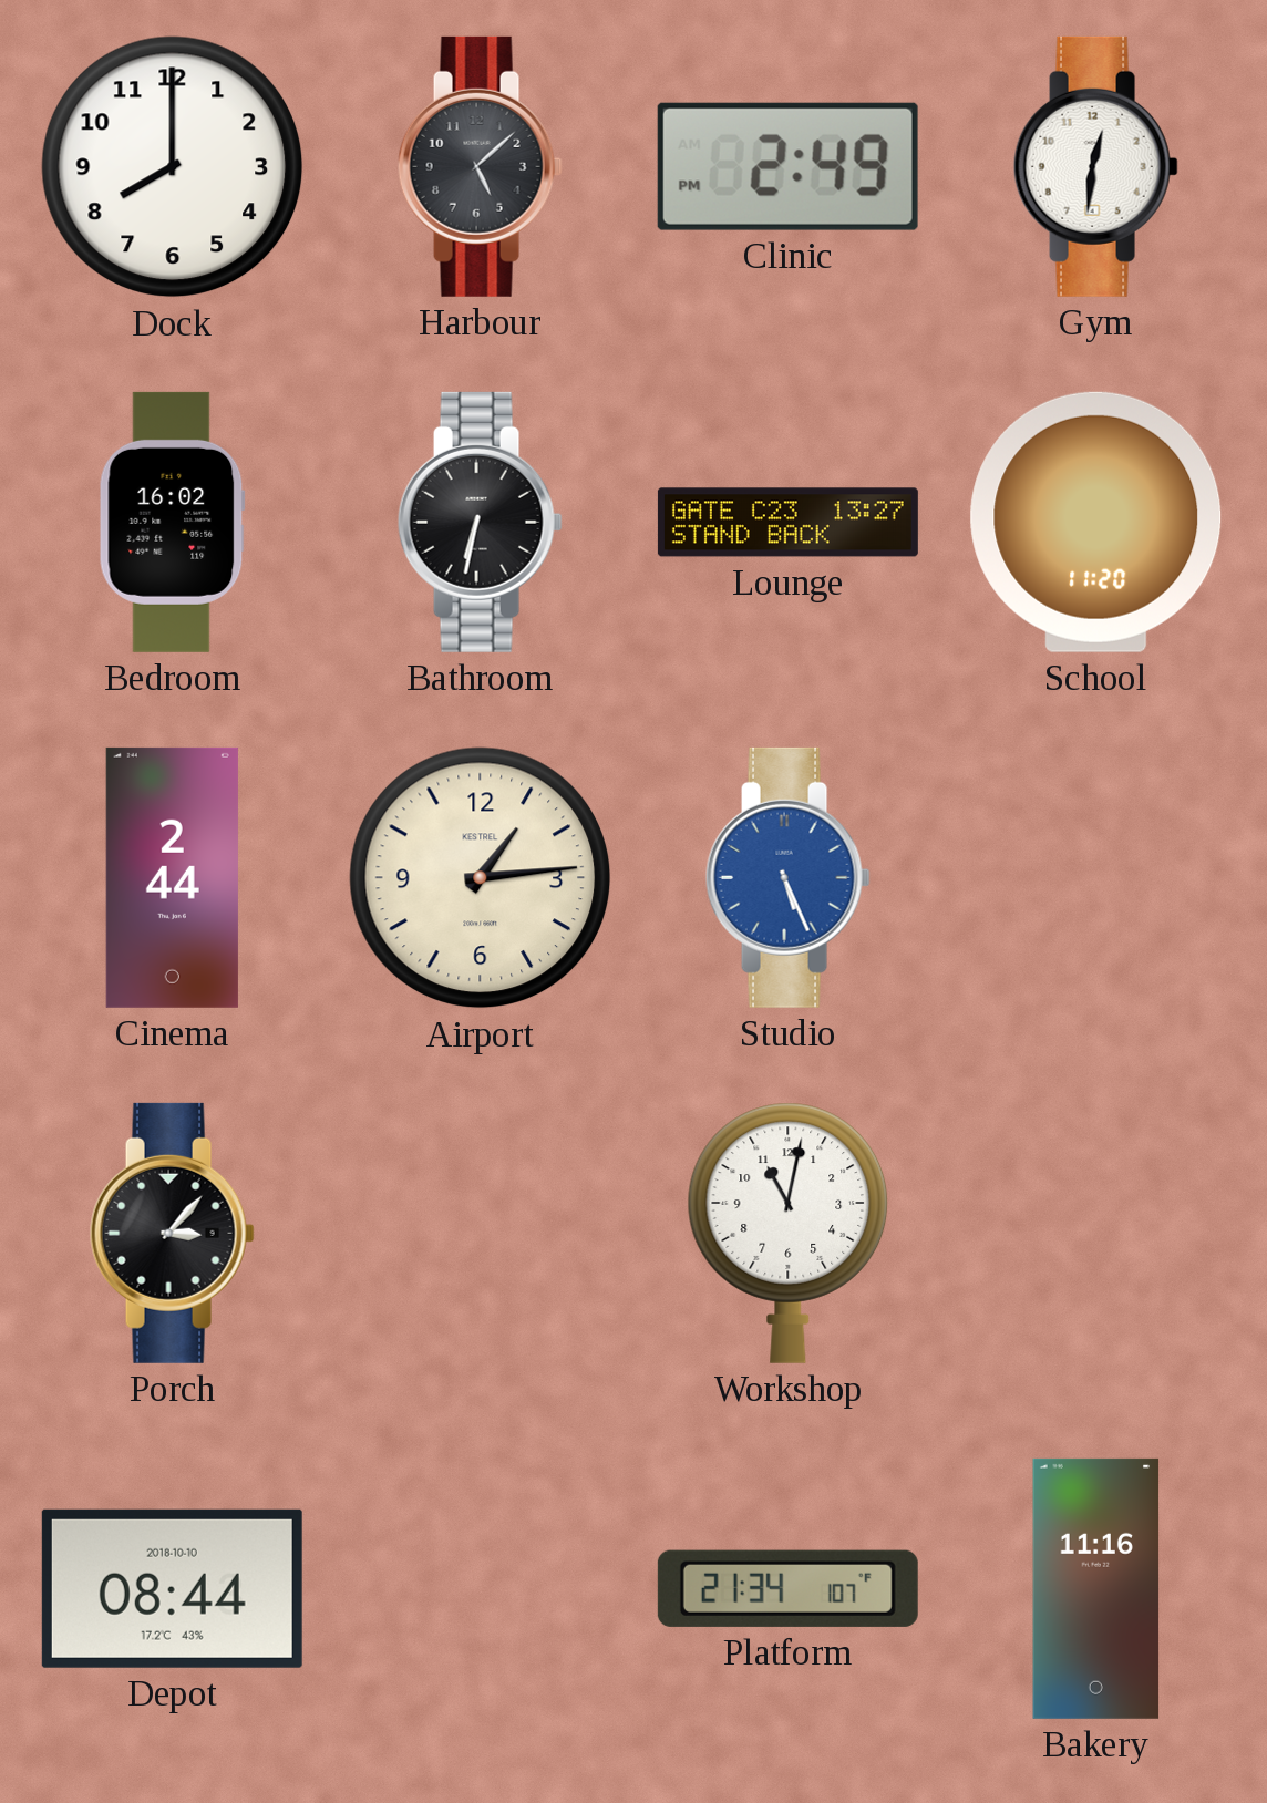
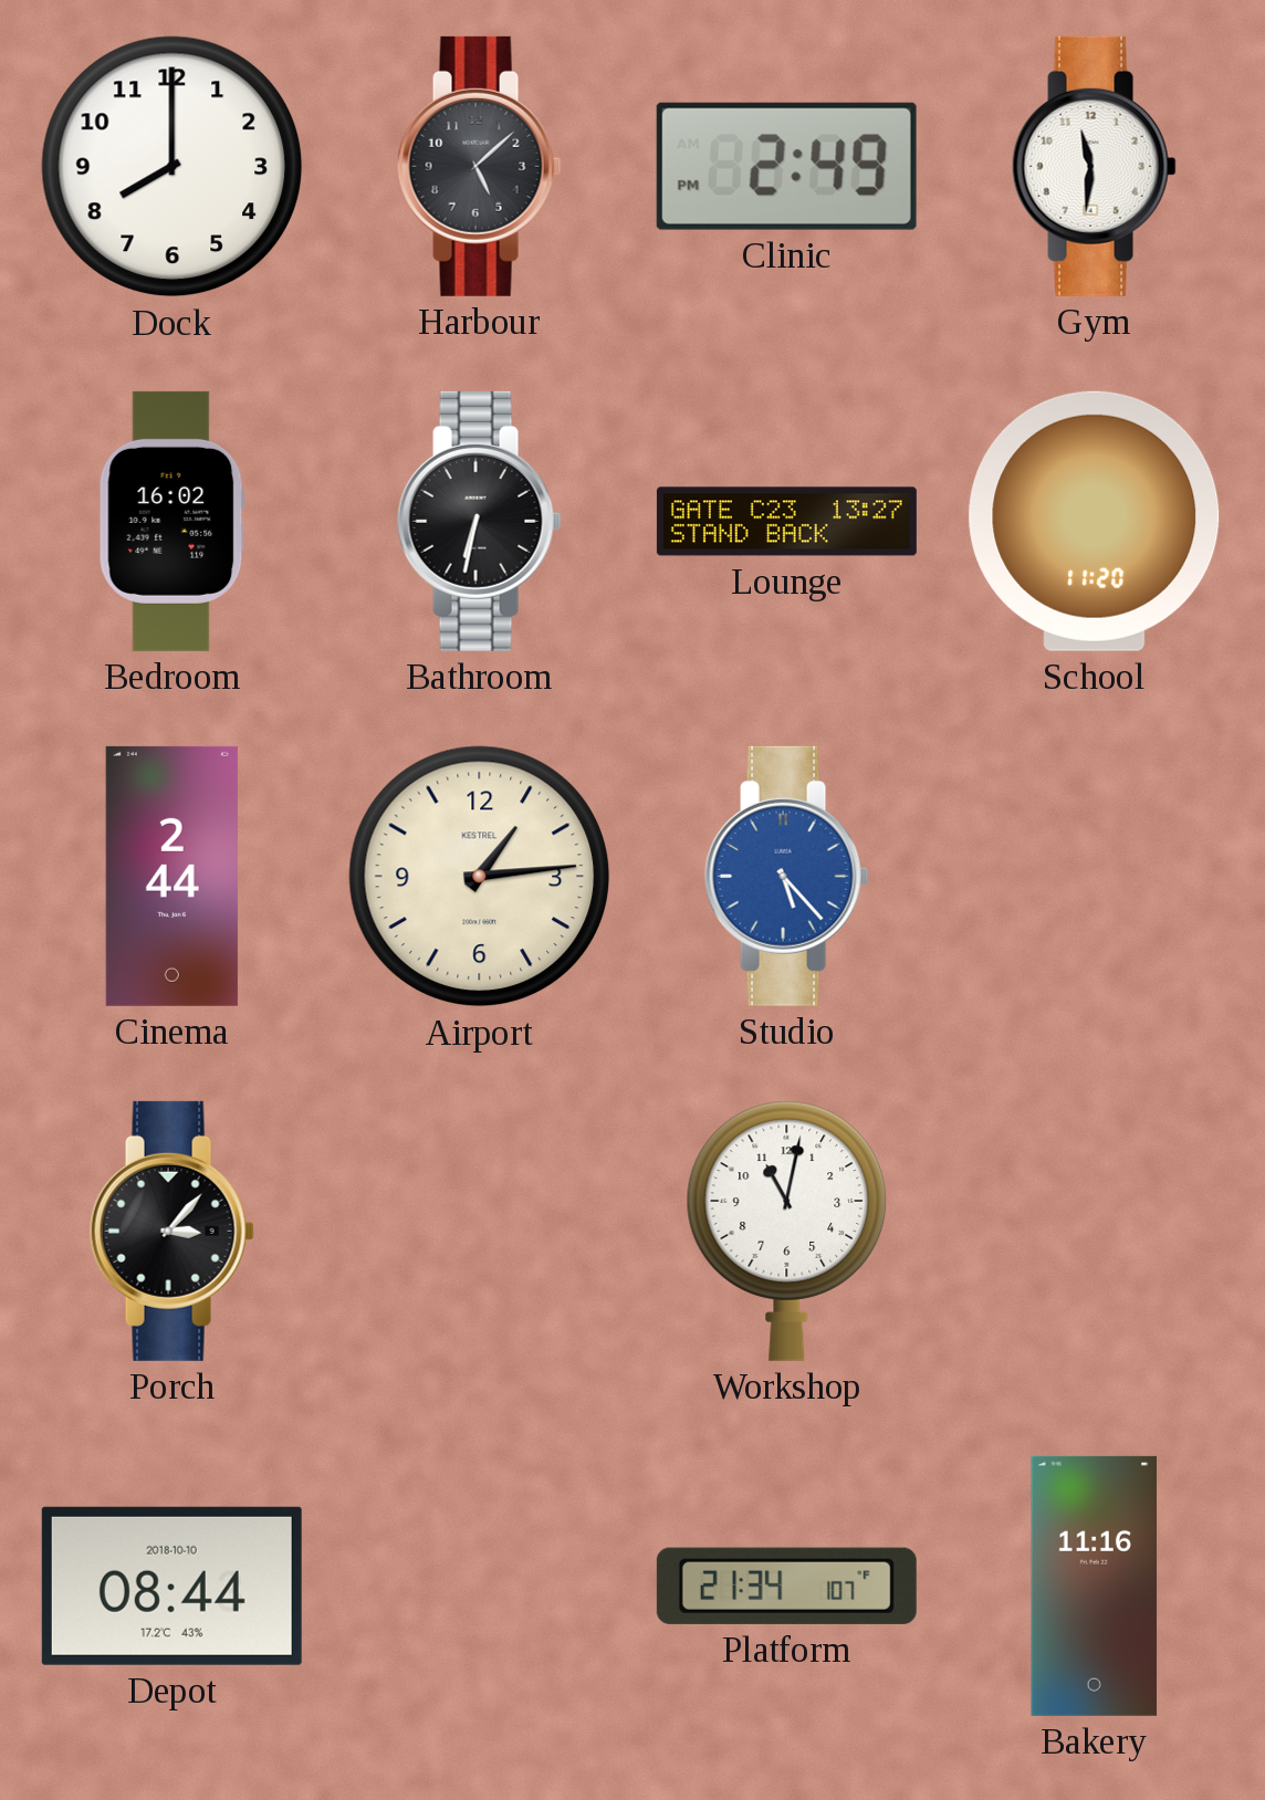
Gym: 12:31 -> 11:31
Studio: 5:26 -> 5:23
